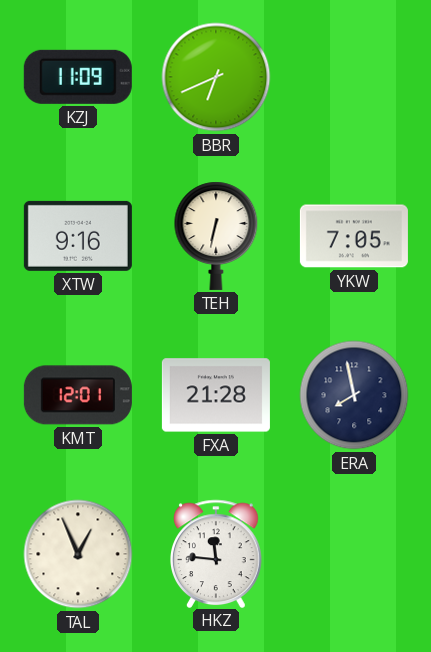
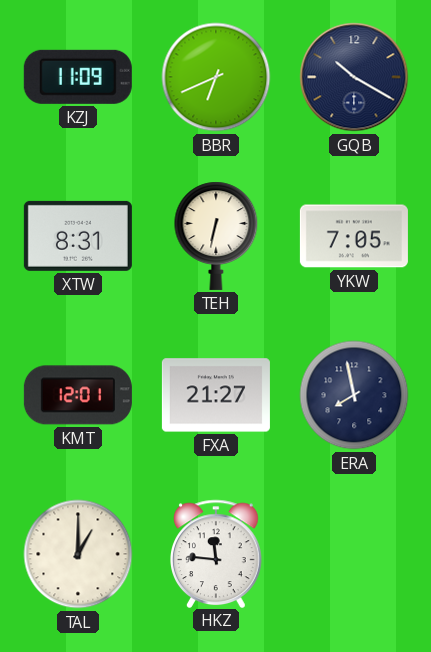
GQB: none -> 10:20
XTW: 9:16 -> 8:31
FXA: 21:28 -> 21:27
TAL: 12:56 -> 1:00
